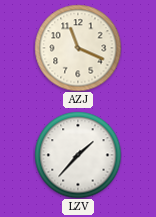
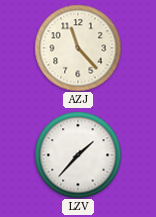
AZJ: 11:19 -> 11:23
